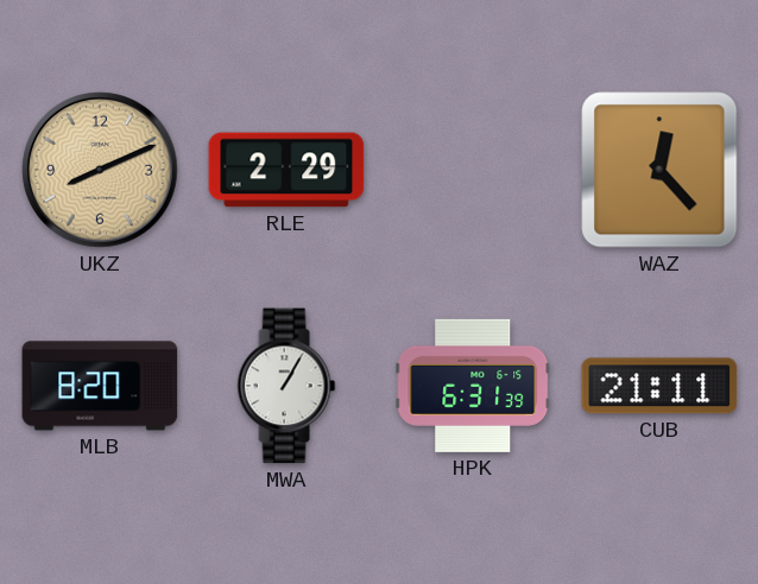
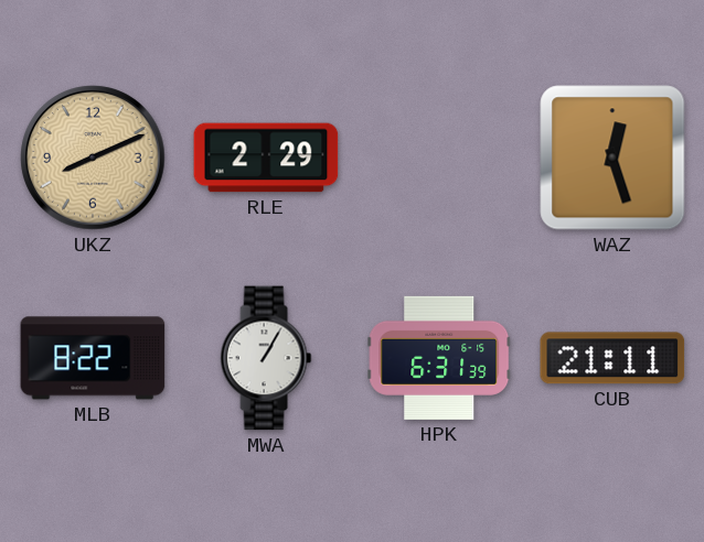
WAZ: 12:23 -> 12:27
MLB: 8:20 -> 8:22
